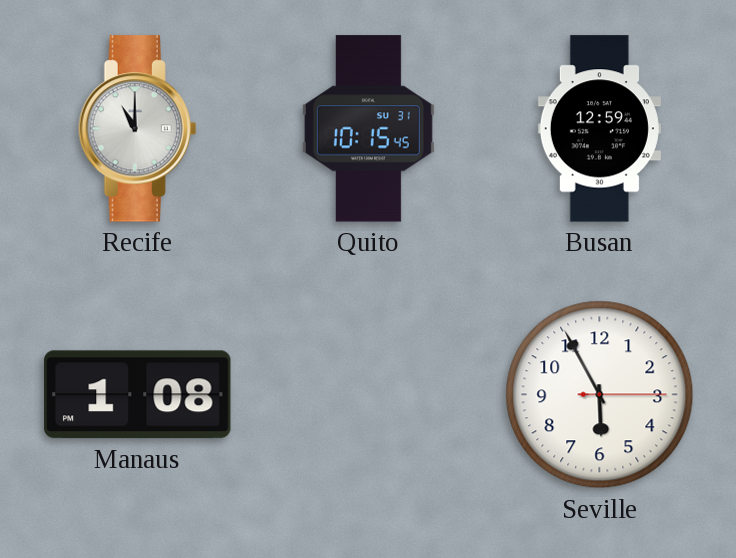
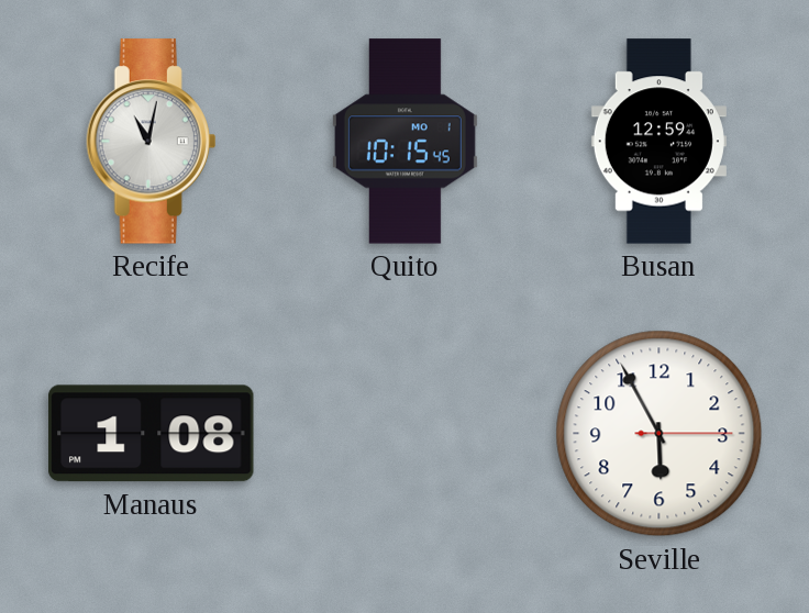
Recife: 11:00 -> 11:02
Quito date: SU 31 -> MO 1
